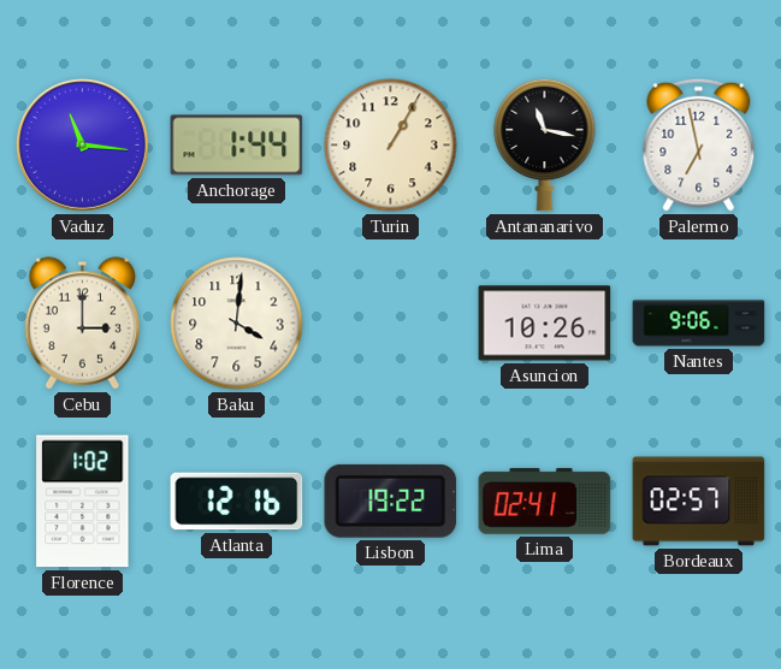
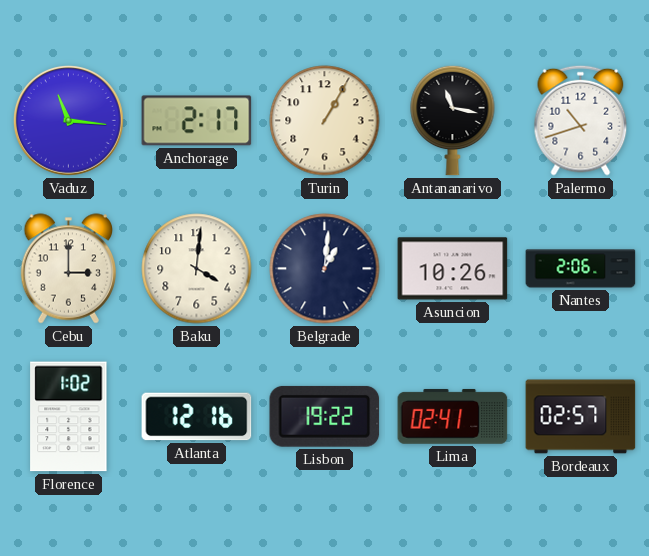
Anchorage: 1:44 -> 2:17
Palermo: 6:58 -> 10:42
Belgrade: none -> 1:01
Nantes: 9:06 -> 2:06
